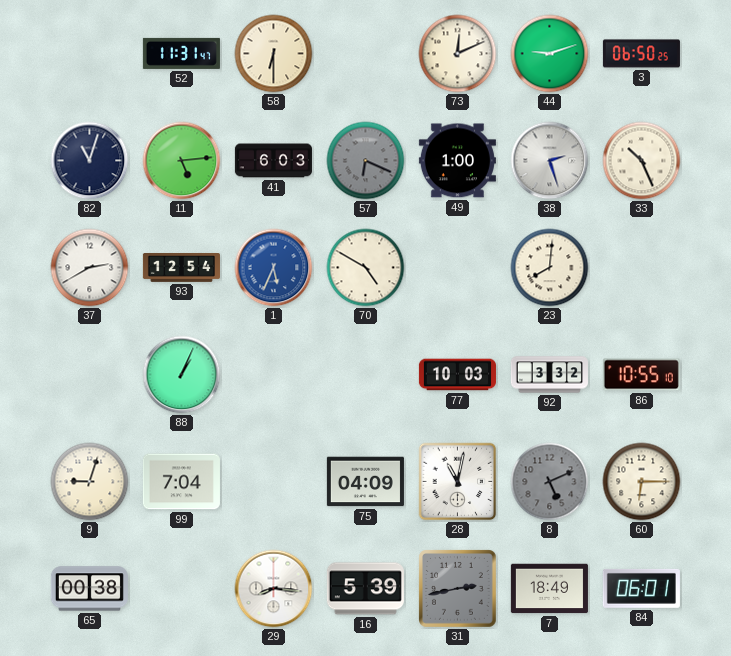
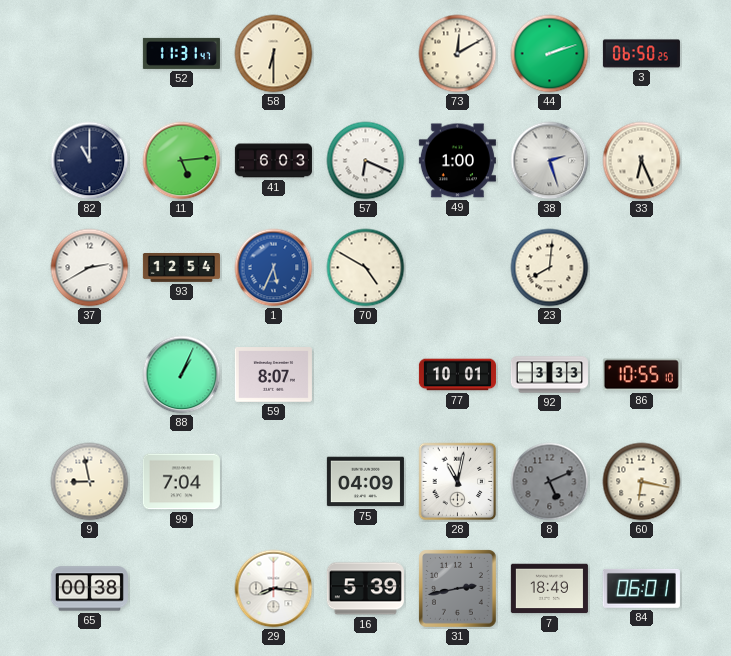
73: 12:11 -> 12:10
44: 9:12 -> 2:12
82: 11:03 -> 11:00
57 dial: grey -> white
33: 10:26 -> 6:26
59: none -> 8:07
77: 10:03 -> 10:01
92: 3:32 -> 3:33
9: 9:03 -> 8:58
60: 6:15 -> 6:17
